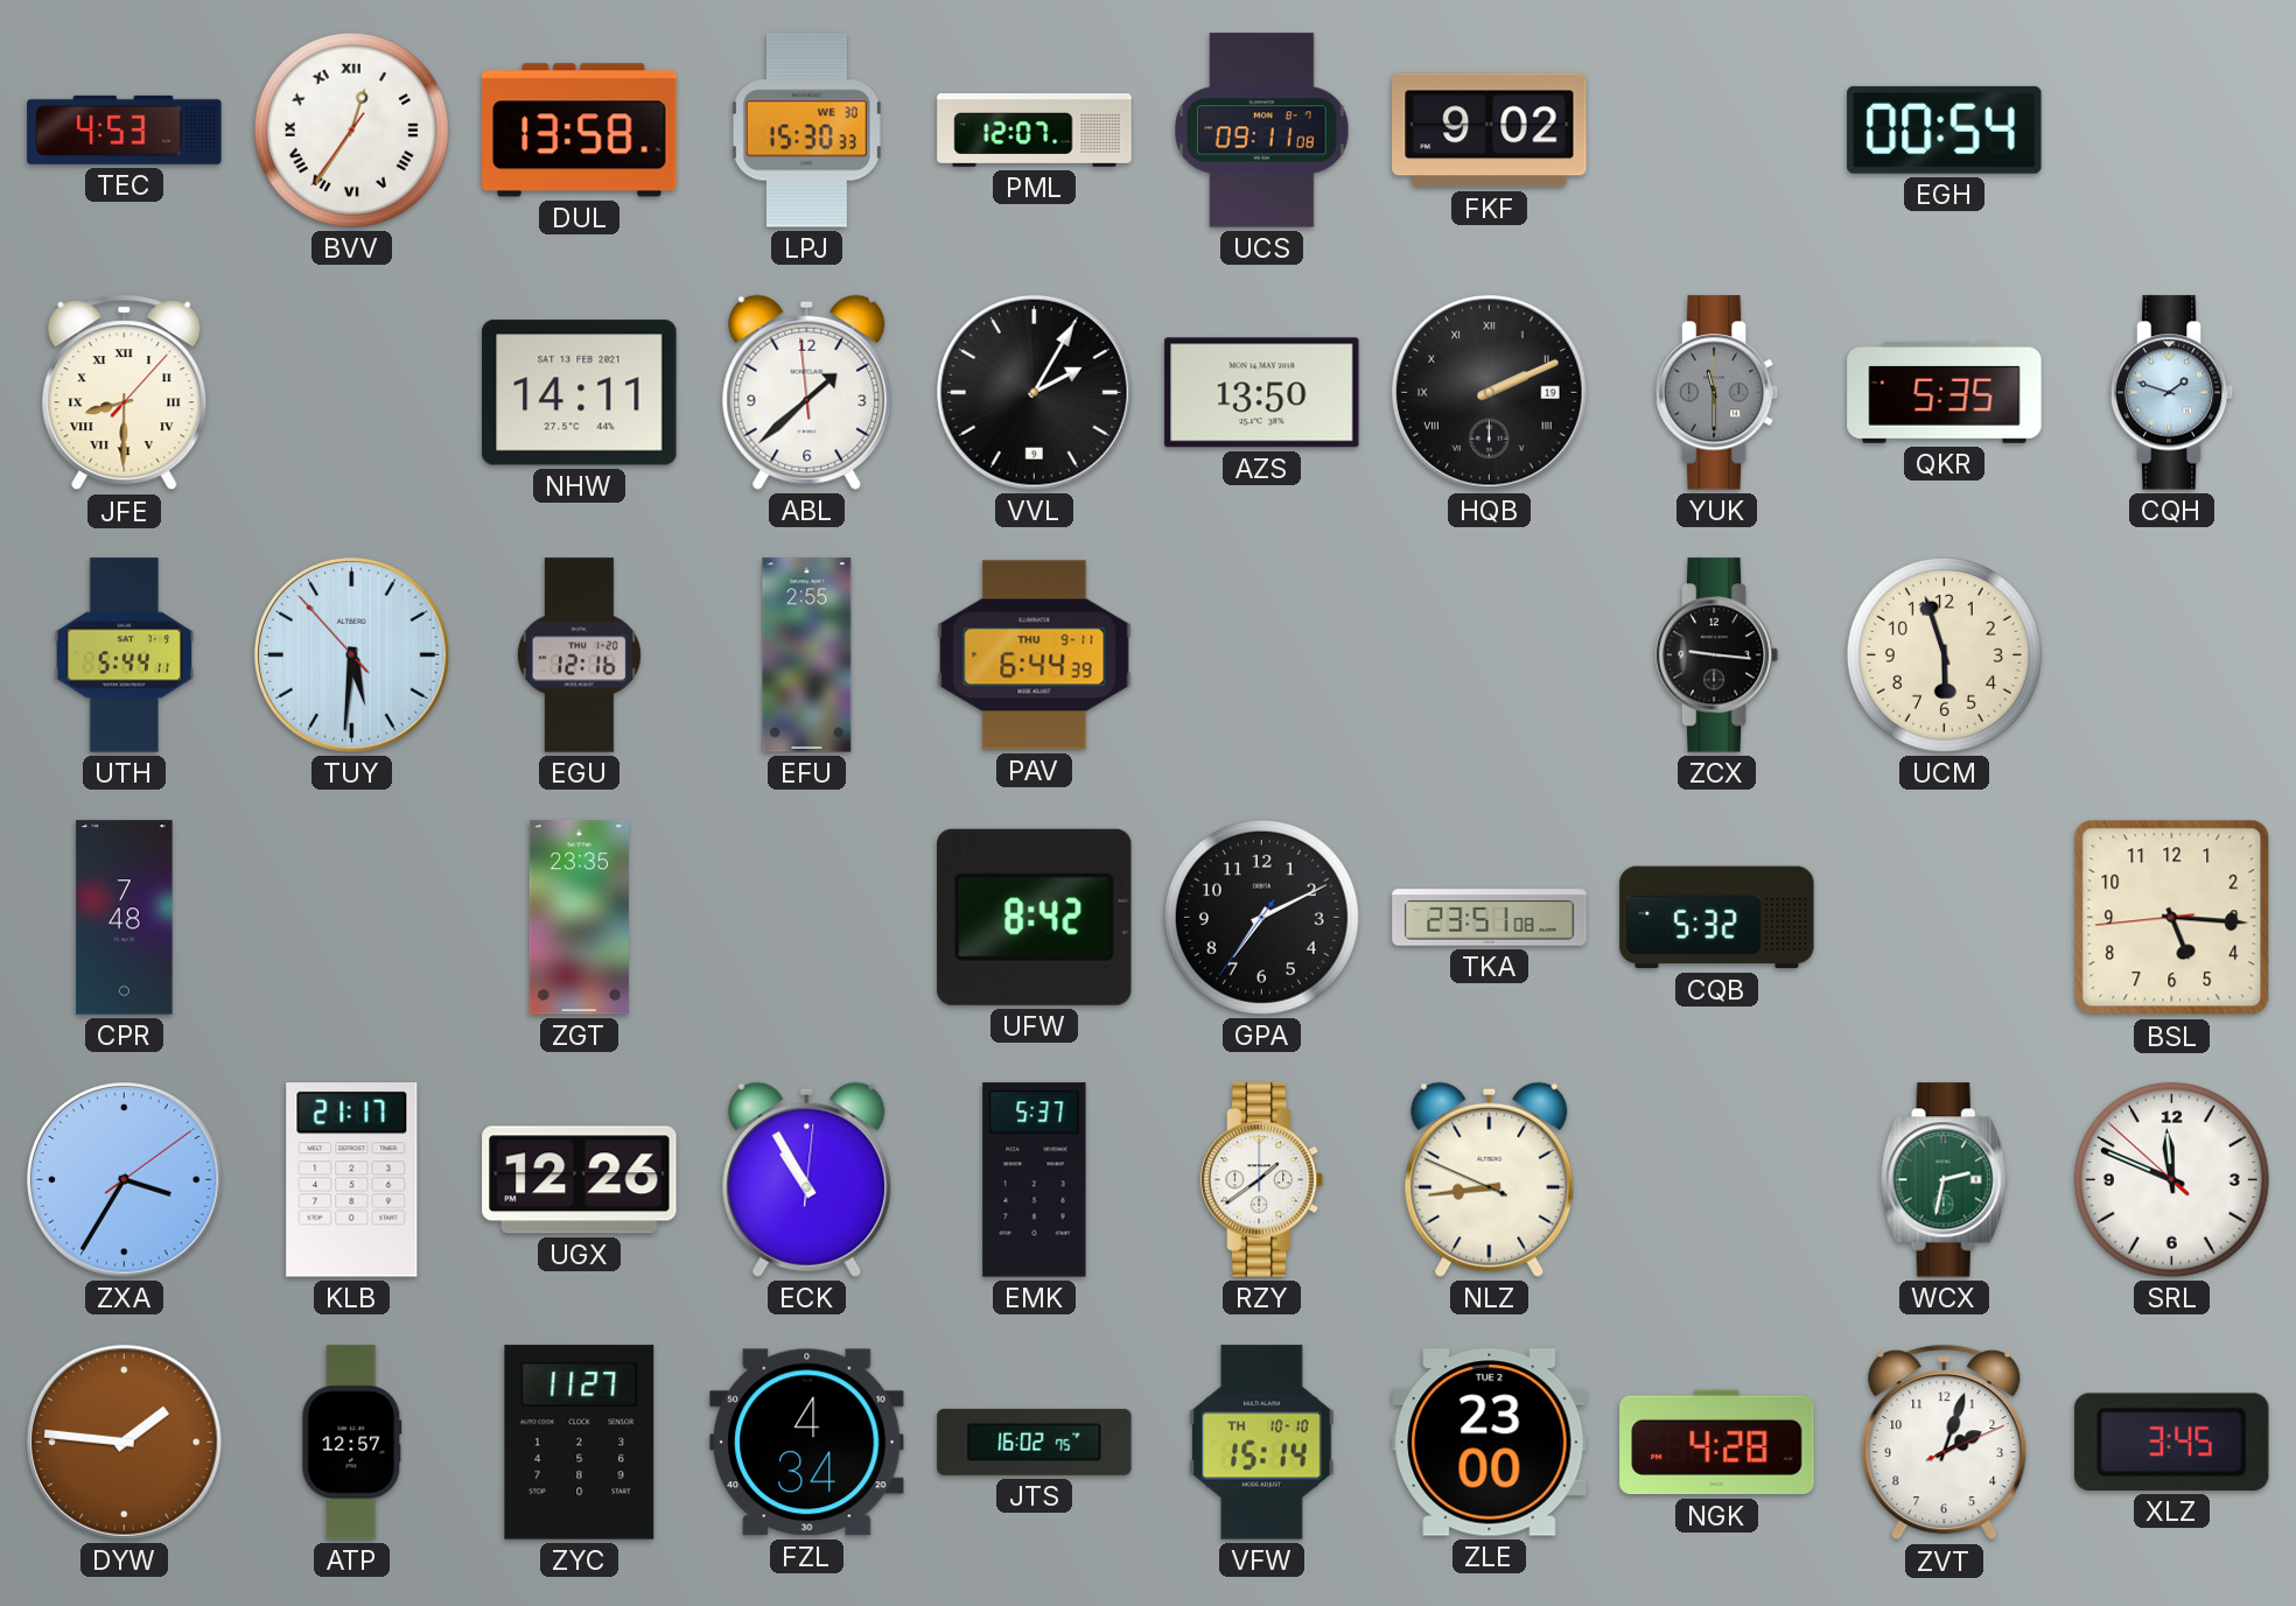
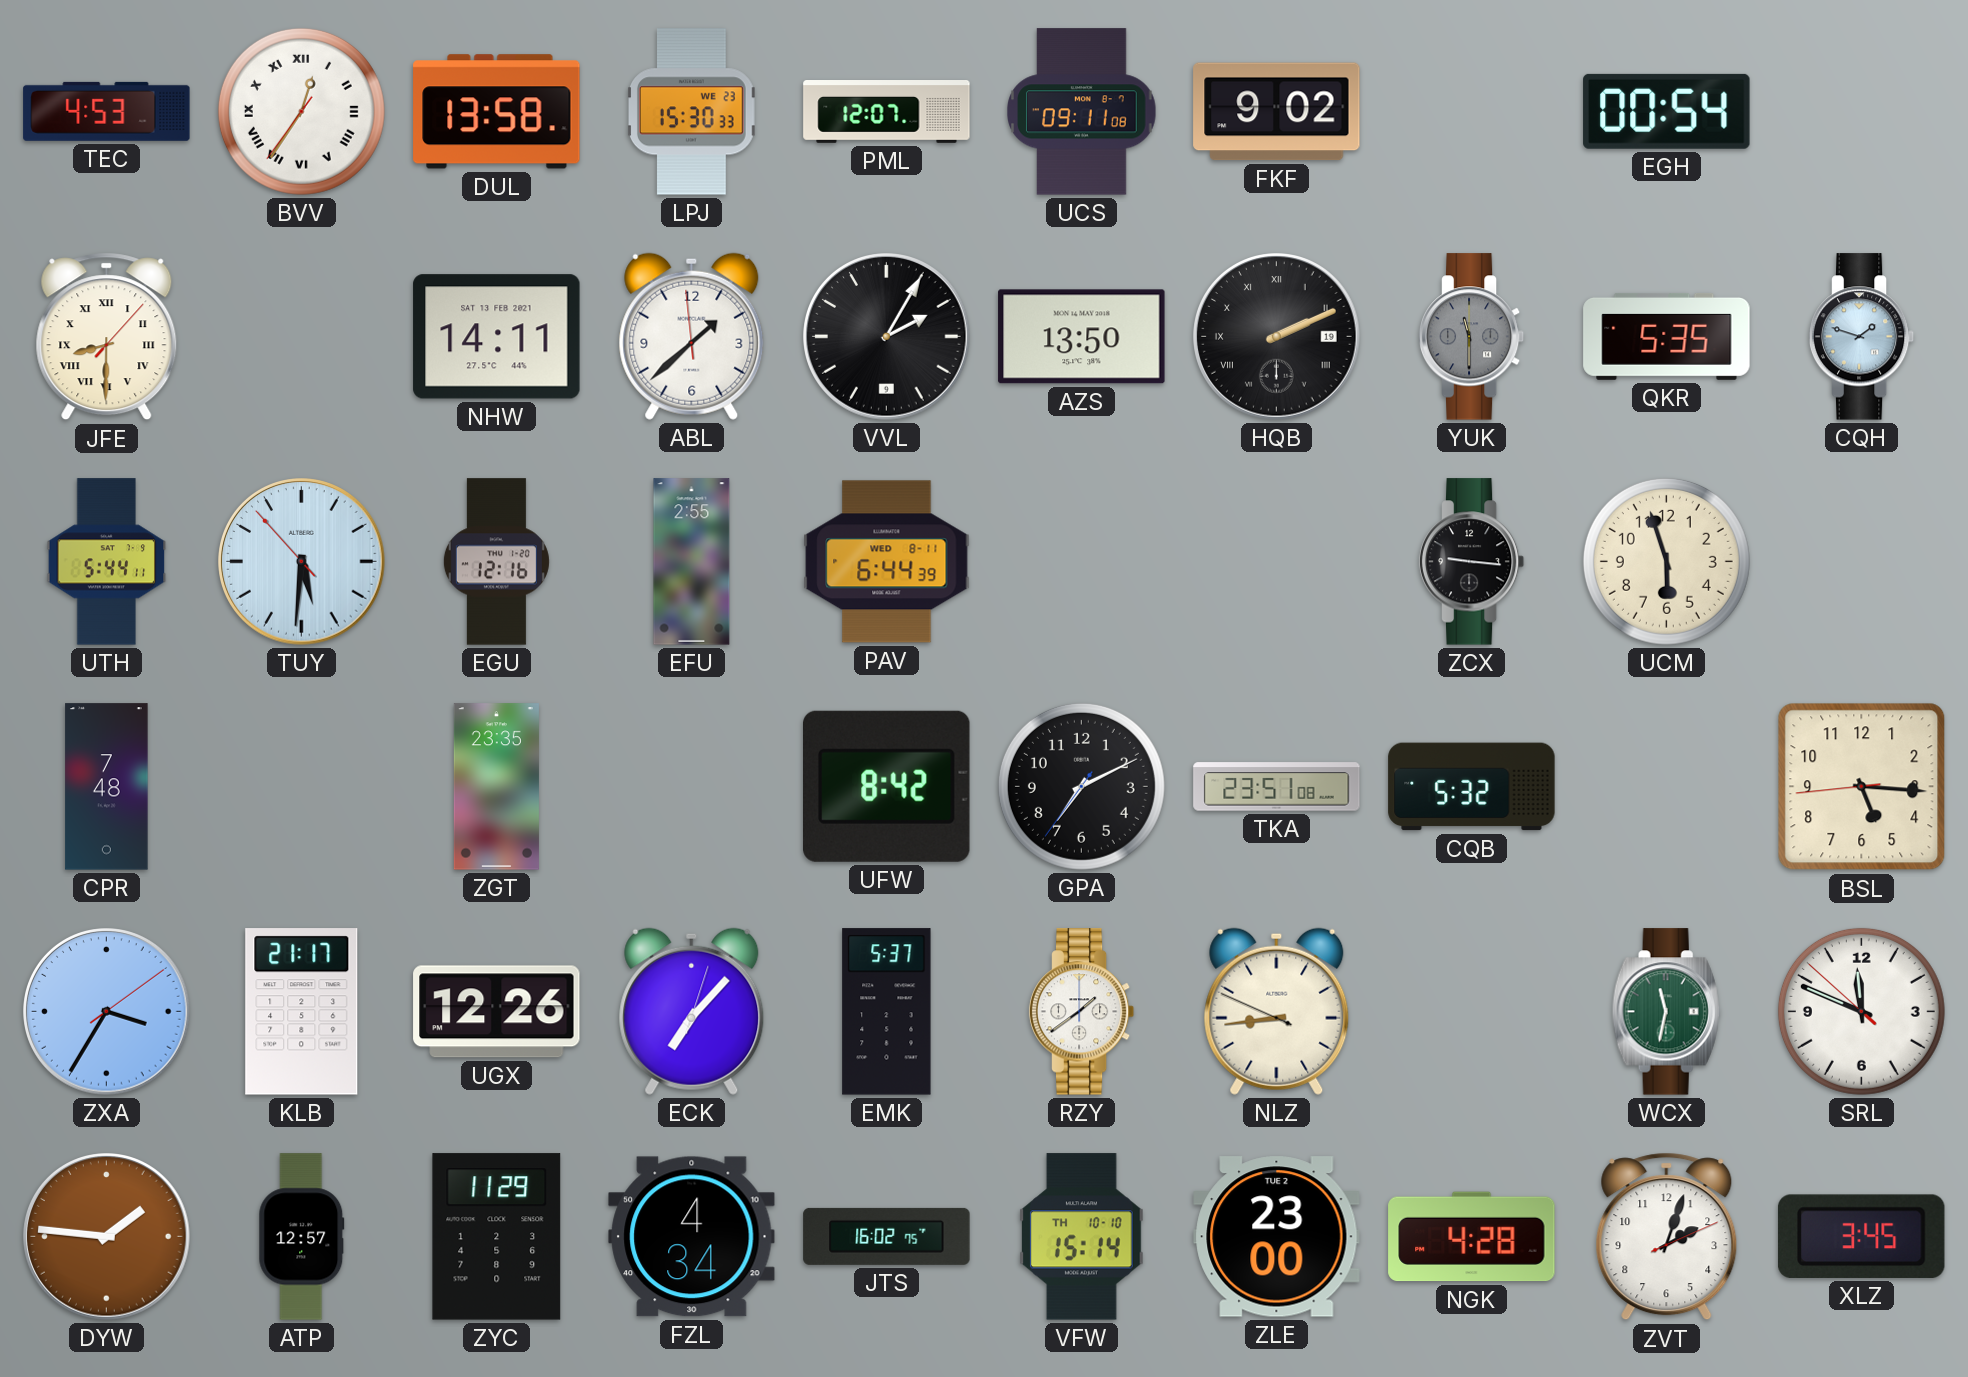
LPJ date: WE 30 -> WE 23
PAV date: THU 9-11 -> WED 8-11
ECK: 10:55 -> 7:07
WCX: 2:32 -> 11:32
ZYC: 11:27 -> 11:29
